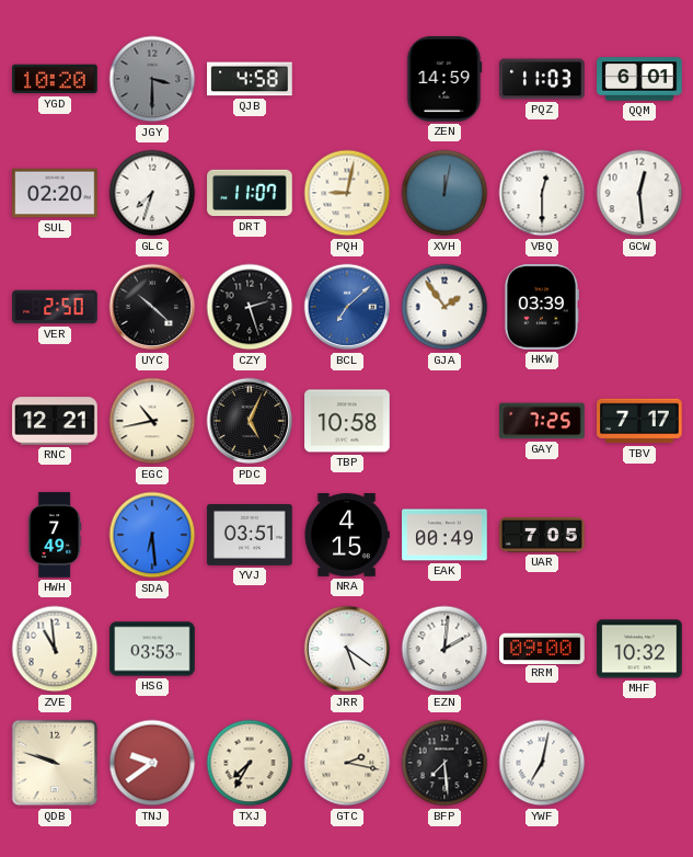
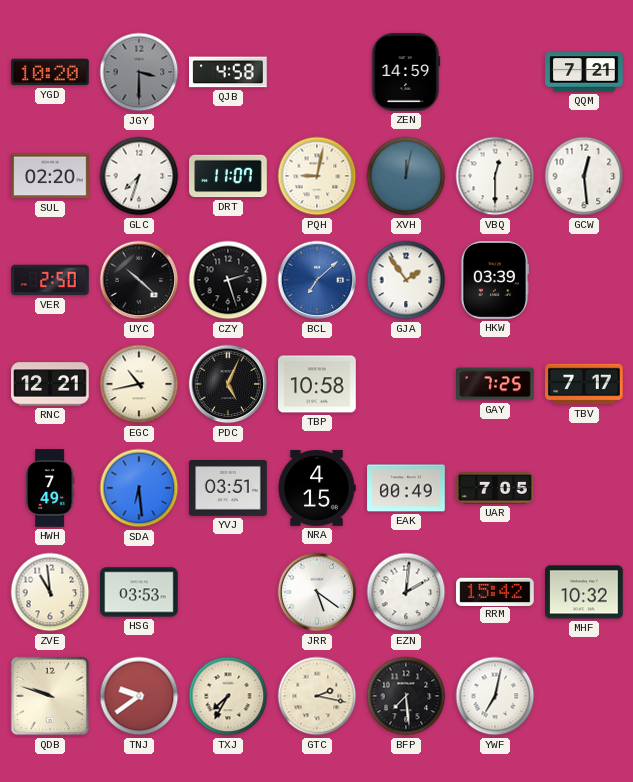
PQZ: 11:03 -> none
QQM: 6:01 -> 7:21
RRM: 09:00 -> 15:42
